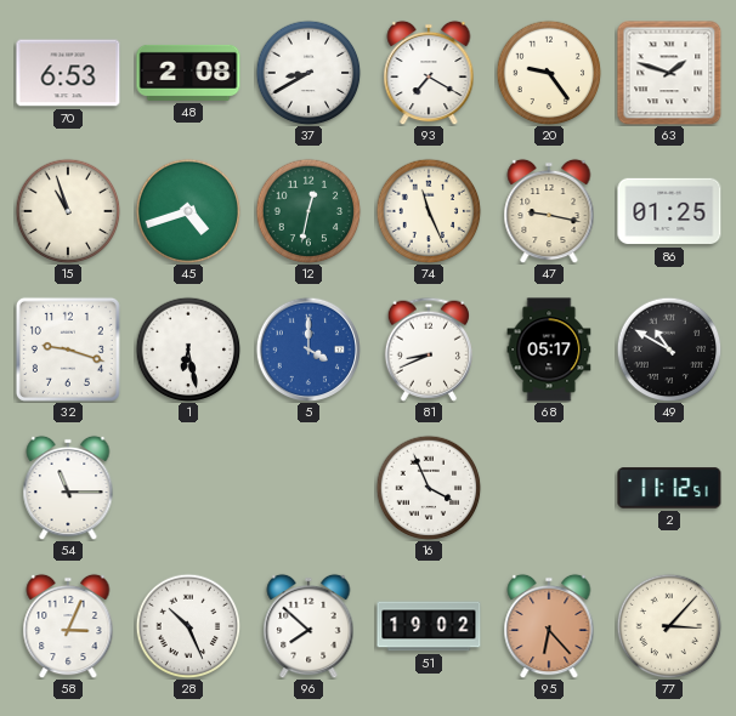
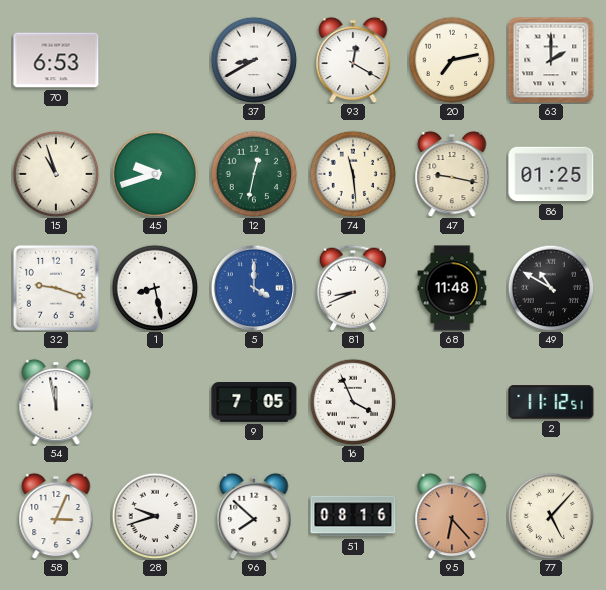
48: 2:08 -> none
93: 7:20 -> 12:20
20: 9:24 -> 7:13
63: 1:48 -> 2:00
45: 4:42 -> 9:42
74: 11:26 -> 11:29
1: 6:28 -> 8:28
68: 05:17 -> 11:48
54: 11:15 -> 11:58
9: none -> 7:05
28: 10:26 -> 9:42
51: 19:02 -> 08:16
77: 3:07 -> 5:07
